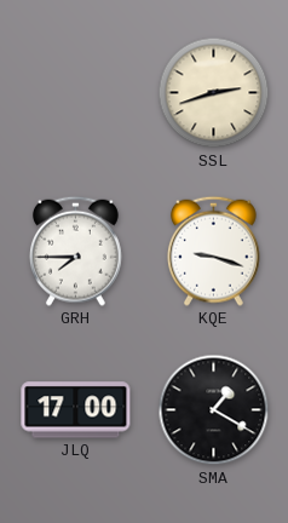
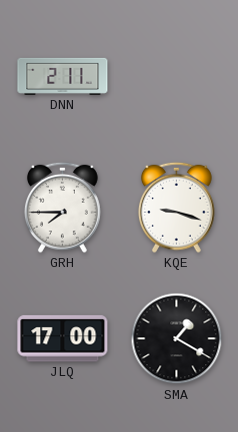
DNN: none -> 2:11
SSL: 2:42 -> none
